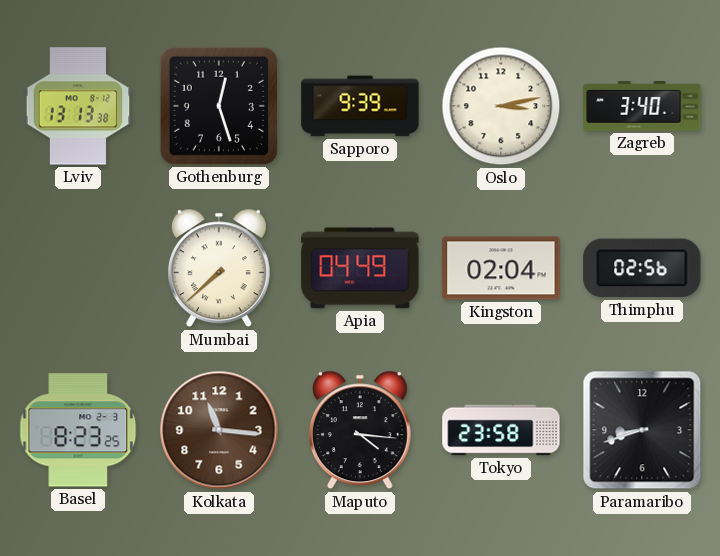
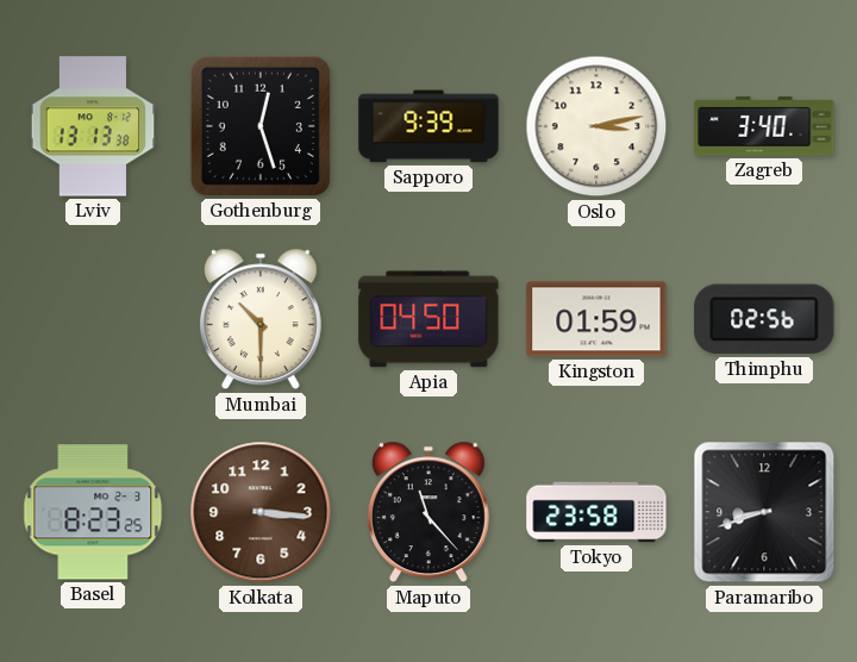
Mumbai: 7:38 -> 10:30
Apia: 04:49 -> 04:50
Kingston: 02:04 -> 01:59
Kolkata: 11:16 -> 3:16
Maputo: 4:16 -> 11:23
